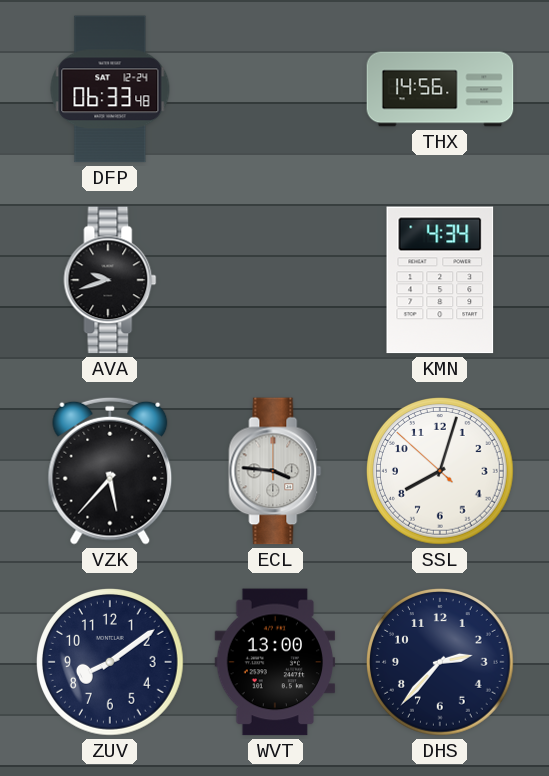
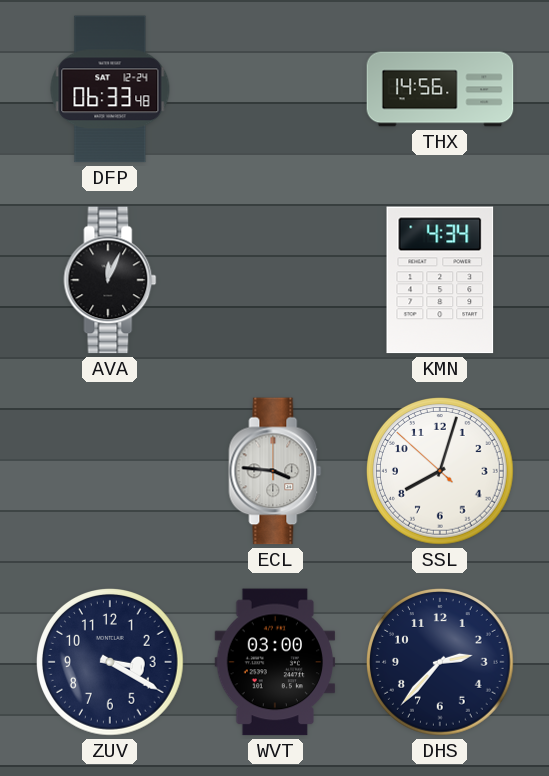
AVA: 9:42 -> 12:04
VZK: 5:37 -> none
ZUV: 8:09 -> 3:20
WVT: 13:00 -> 03:00
